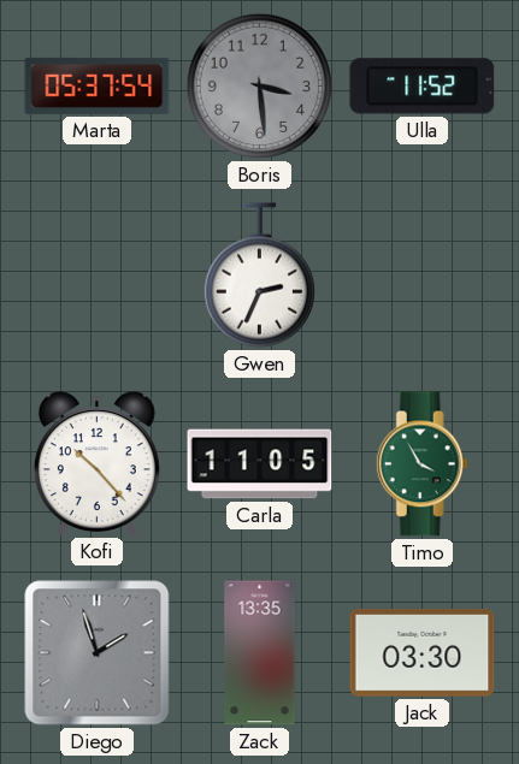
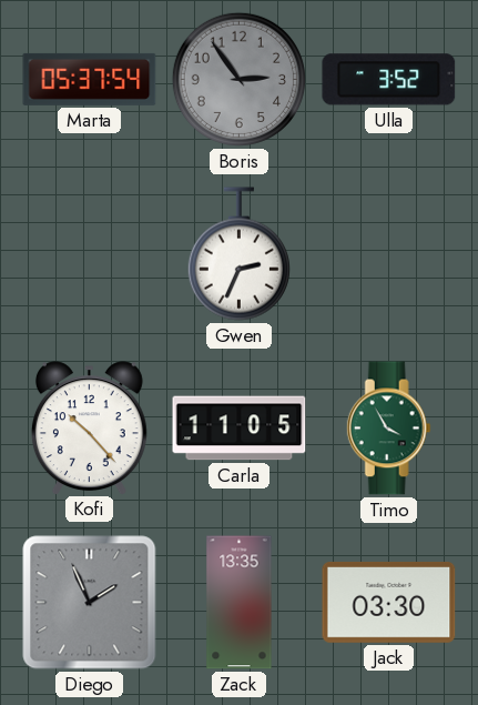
Boris: 3:29 -> 2:54
Ulla: 11:52 -> 3:52
Diego: 1:57 -> 1:56
